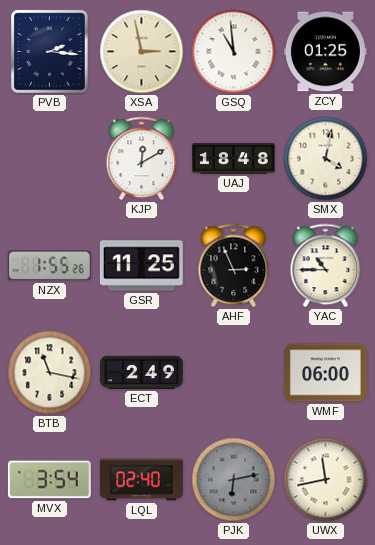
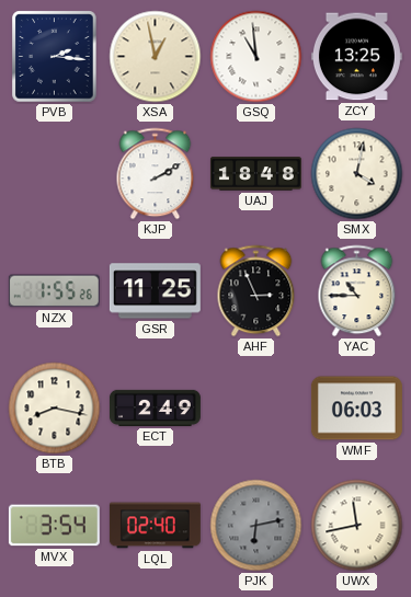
XSA: 2:58 -> 12:58
ZCY: 01:25 -> 13:25
KJP: 12:10 -> 2:10
BTB: 11:17 -> 8:17
WMF: 06:00 -> 06:03
